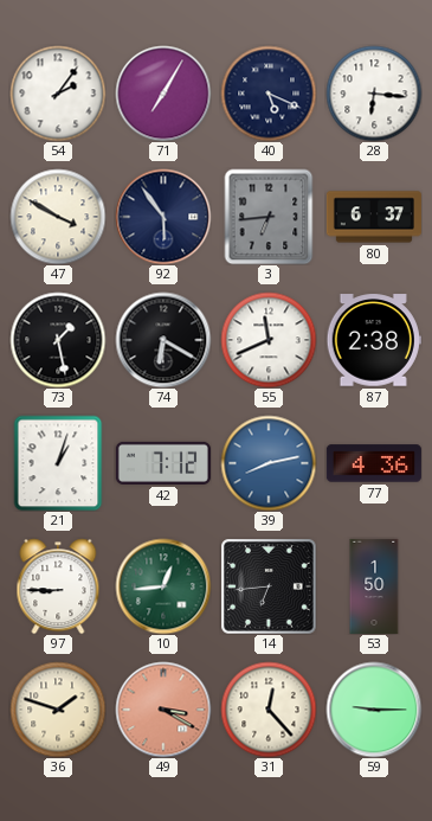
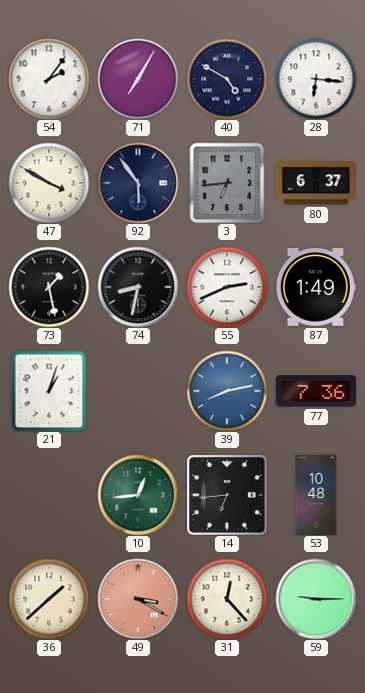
40: 5:19 -> 4:50
74: 6:20 -> 8:32
55: 11:41 -> 2:41
87: 2:38 -> 1:49
42: 7:12 -> none
77: 4:36 -> 7:36
97: 8:45 -> none
53: 1:50 -> 10:48
36: 1:48 -> 1:38
